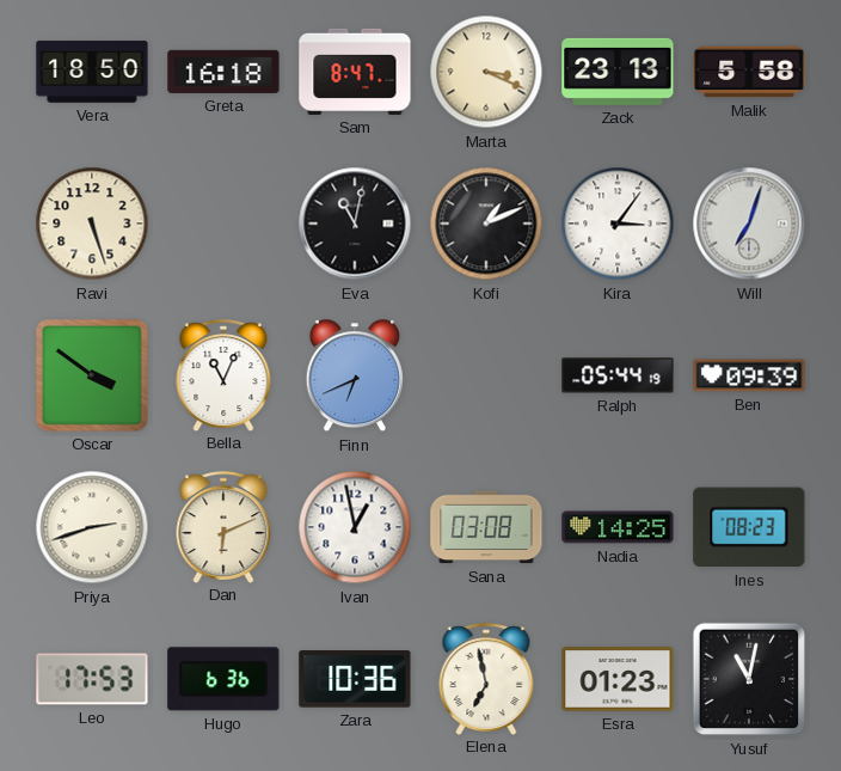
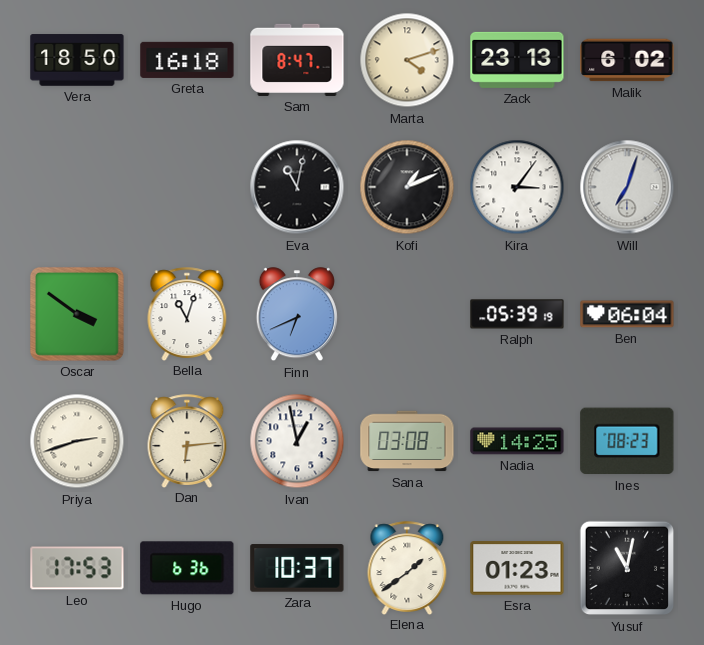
Marta: 3:19 -> 4:12
Malik: 5:58 -> 6:02
Ravi: 5:27 -> none
Bella: 11:04 -> 11:03
Ralph: 05:44 -> 05:39
Ben: 09:39 -> 06:04
Dan: 6:11 -> 6:14
Zara: 10:36 -> 10:37
Elena: 6:58 -> 1:39
